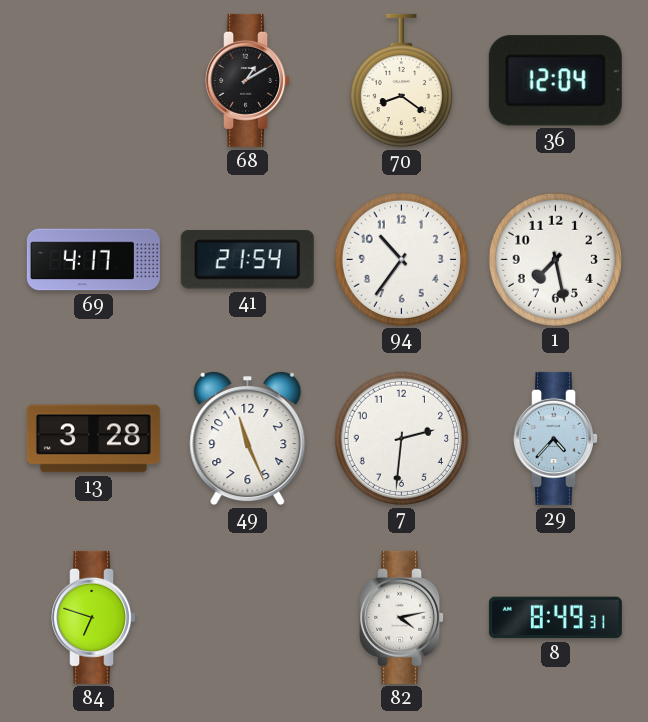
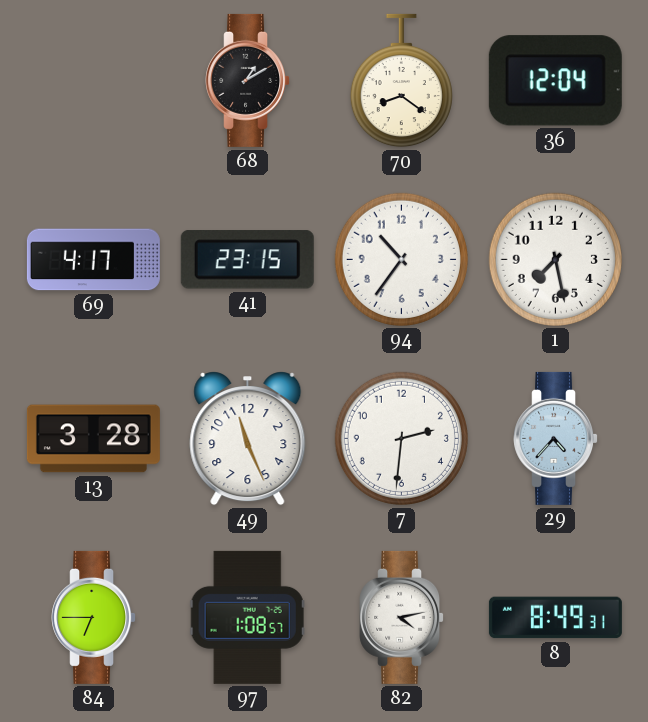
41: 21:54 -> 23:15
84: 6:48 -> 6:45
97: none -> 1:08
